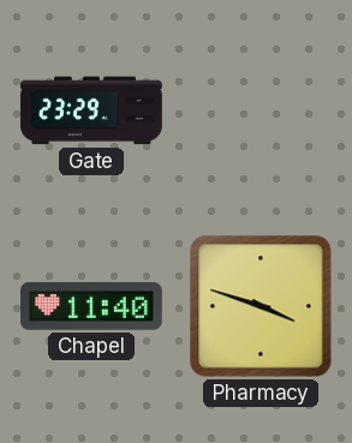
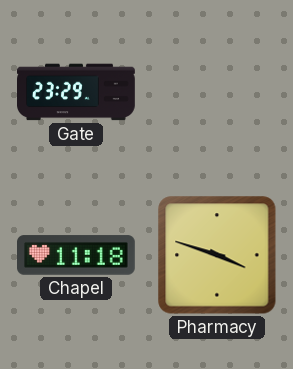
Chapel: 11:40 -> 11:18
